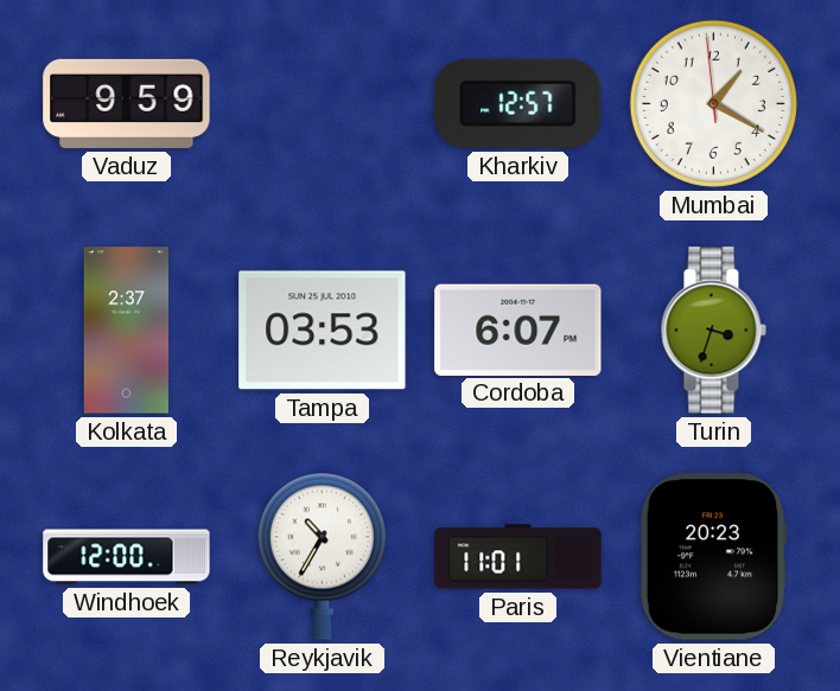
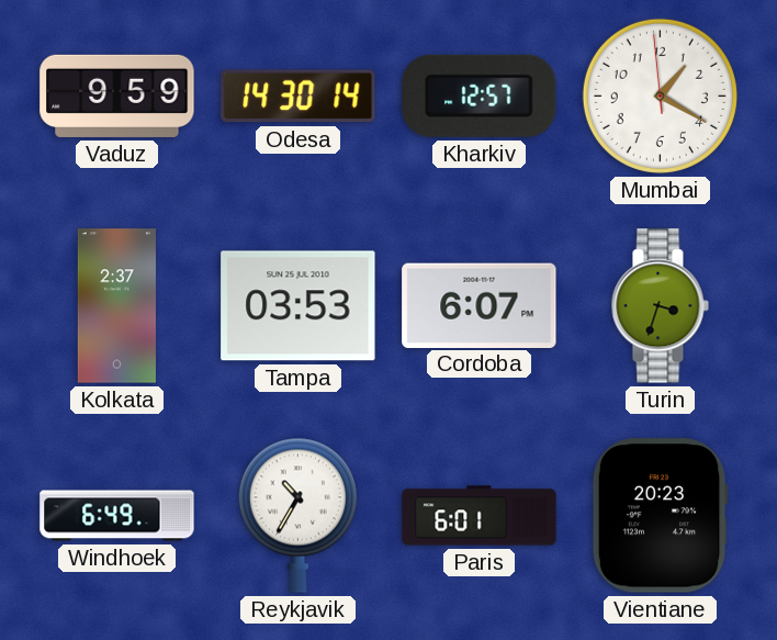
Odesa: none -> 14:30
Windhoek: 12:00 -> 6:49
Paris: 11:01 -> 6:01
